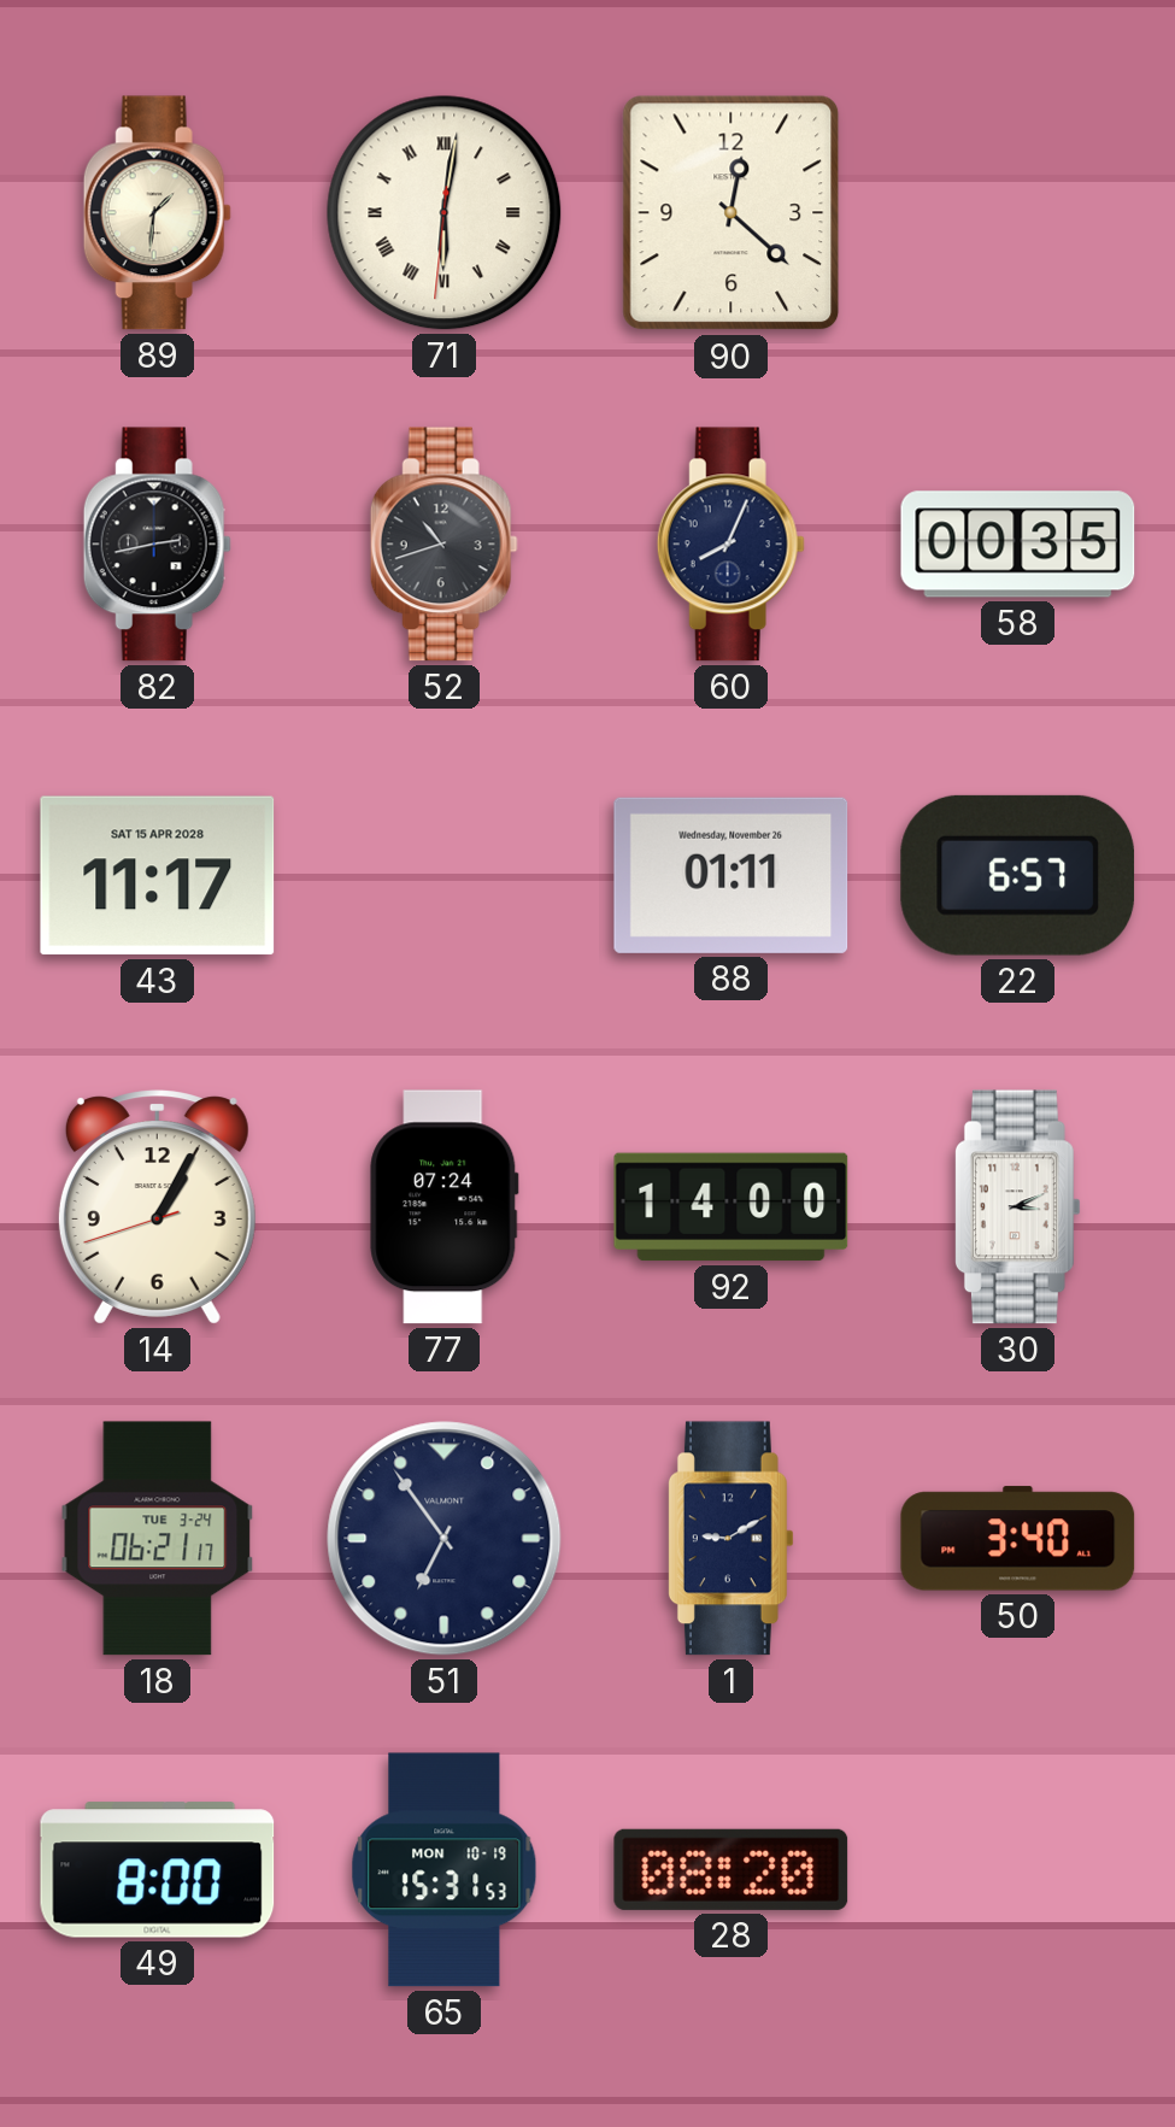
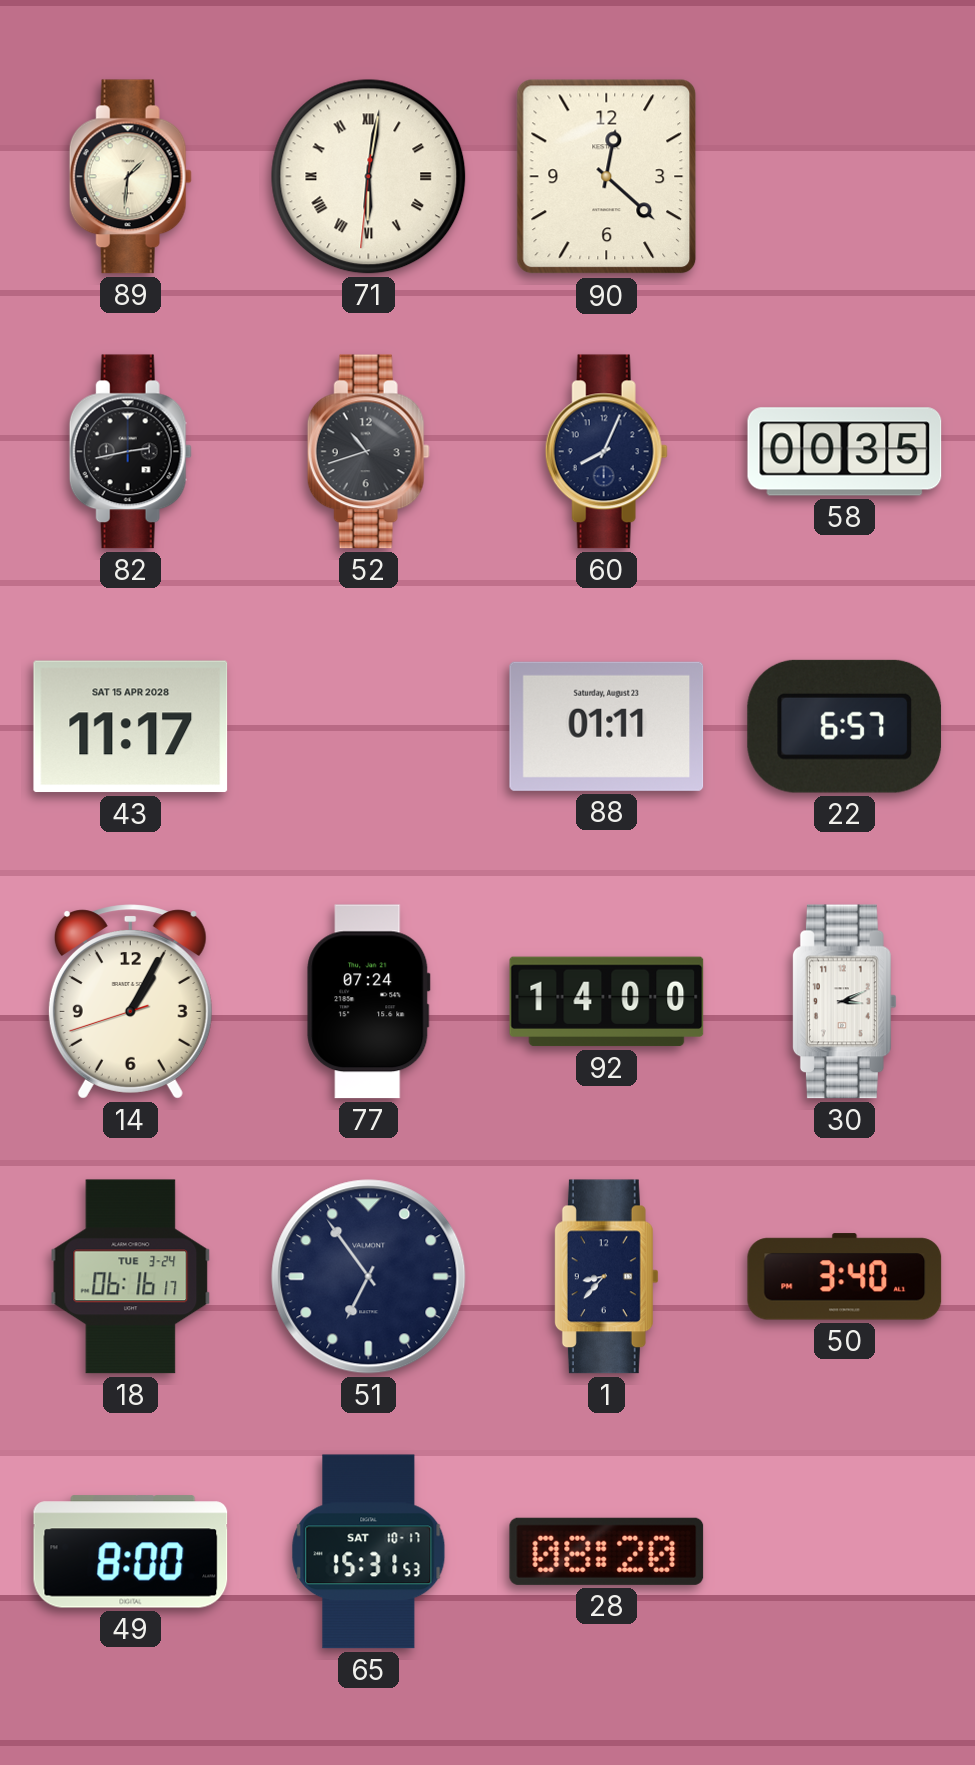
88 date: Wednesday, November 26 -> Saturday, August 23
18: 06:21 -> 06:16
1: 9:10 -> 8:37
65 date: MON 10-19 -> SAT 10-17
